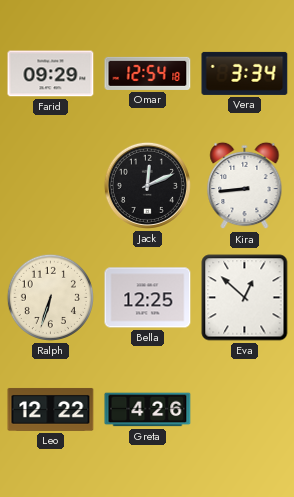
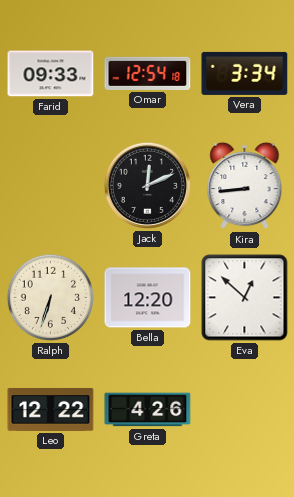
Farid: 09:29 -> 09:33
Bella: 12:25 -> 12:20
